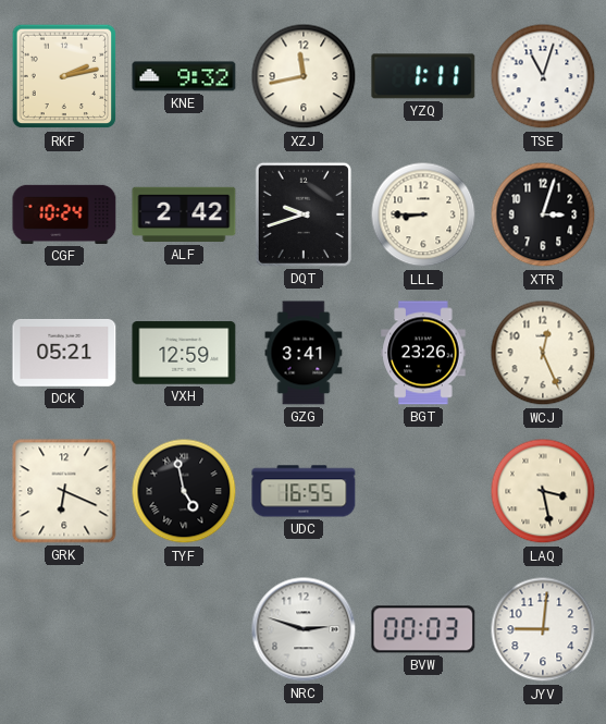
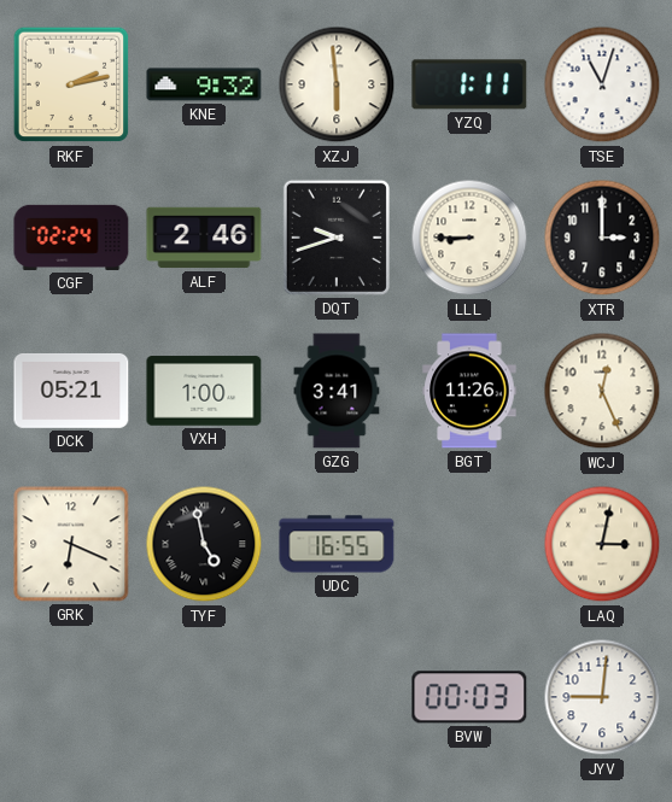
XZJ: 11:43 -> 5:59
CGF: 10:24 -> 02:24
ALF: 2:42 -> 2:46
XTR: 3:03 -> 3:00
VXH: 12:59 -> 1:00
BGT: 23:26 -> 11:26
LAQ: 3:28 -> 3:02
NRC: 2:48 -> none
